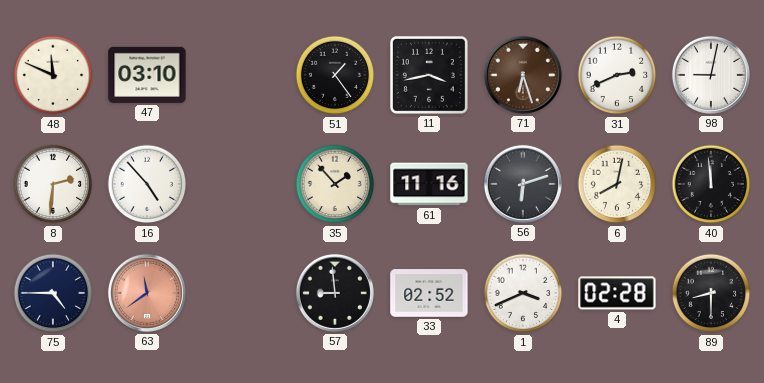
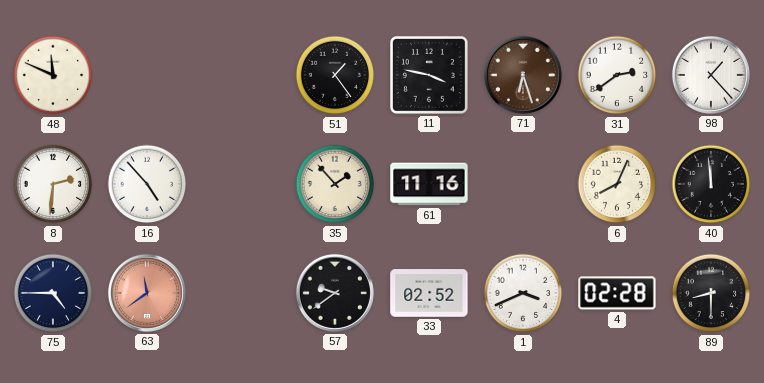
47: 03:10 -> none
11: 3:43 -> 3:47
31: 2:41 -> 2:39
98: 9:02 -> 1:23
56: 6:12 -> none
6: 8:02 -> 8:04
57: 8:59 -> 9:39
